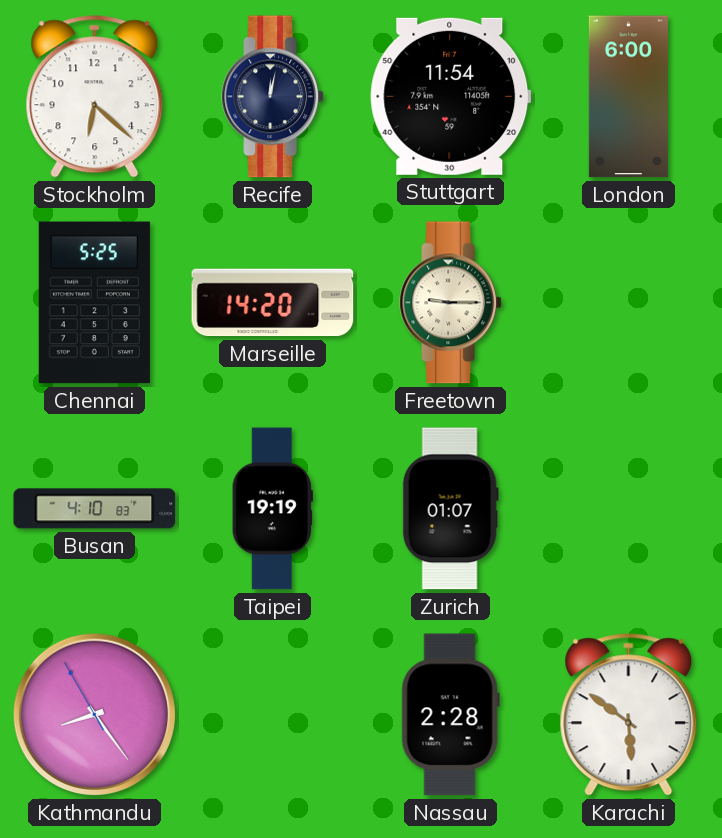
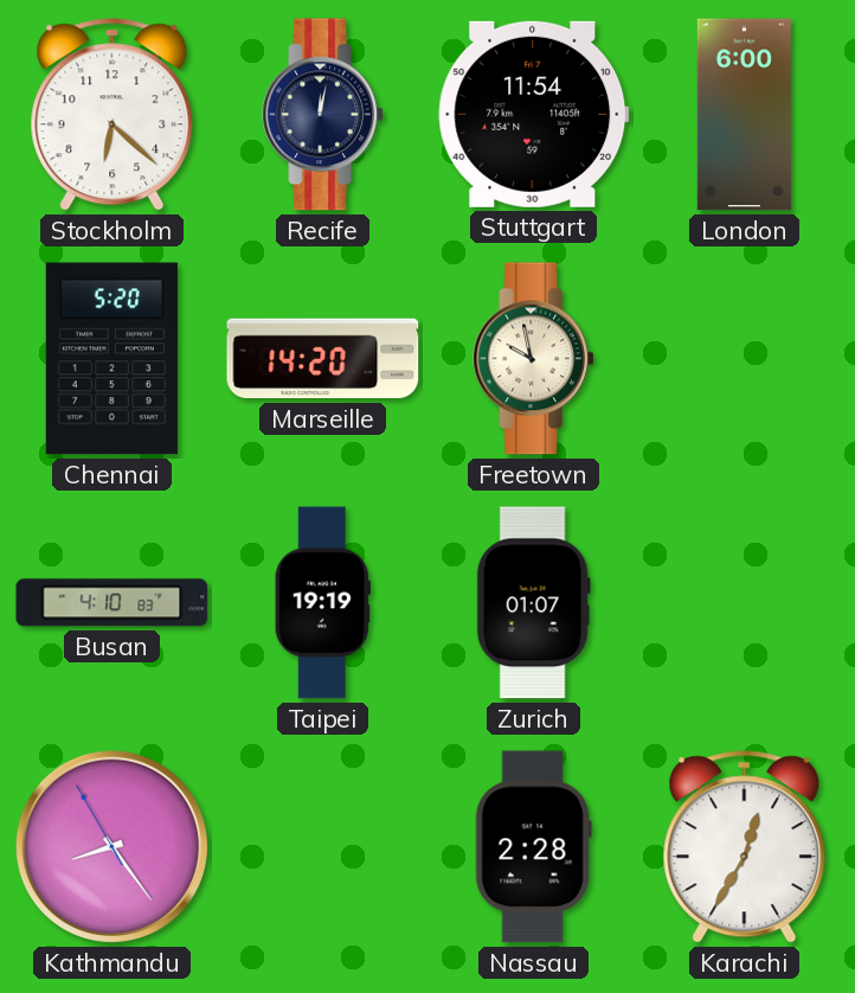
Chennai: 5:25 -> 5:20
Freetown: 9:15 -> 9:58
Karachi: 5:51 -> 12:35
